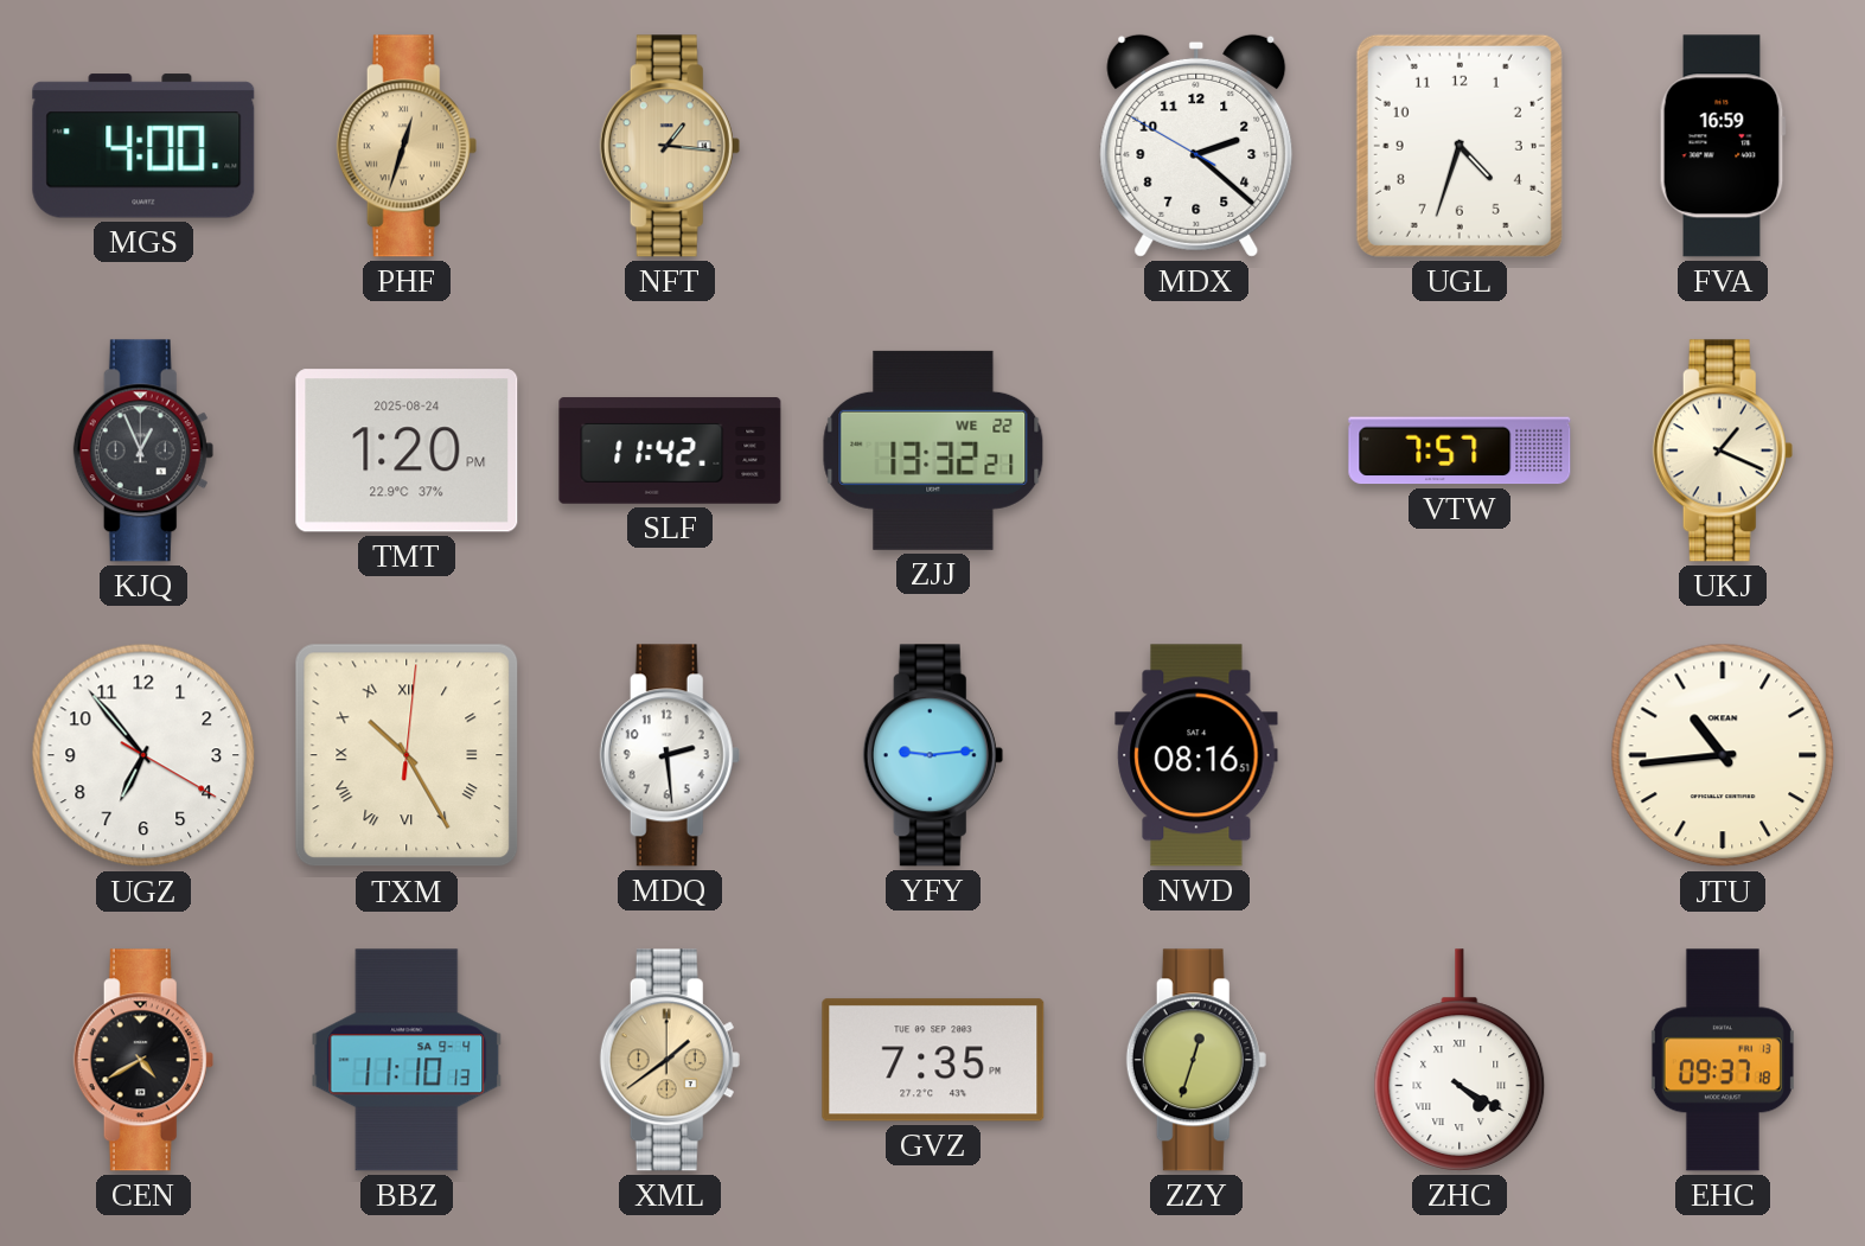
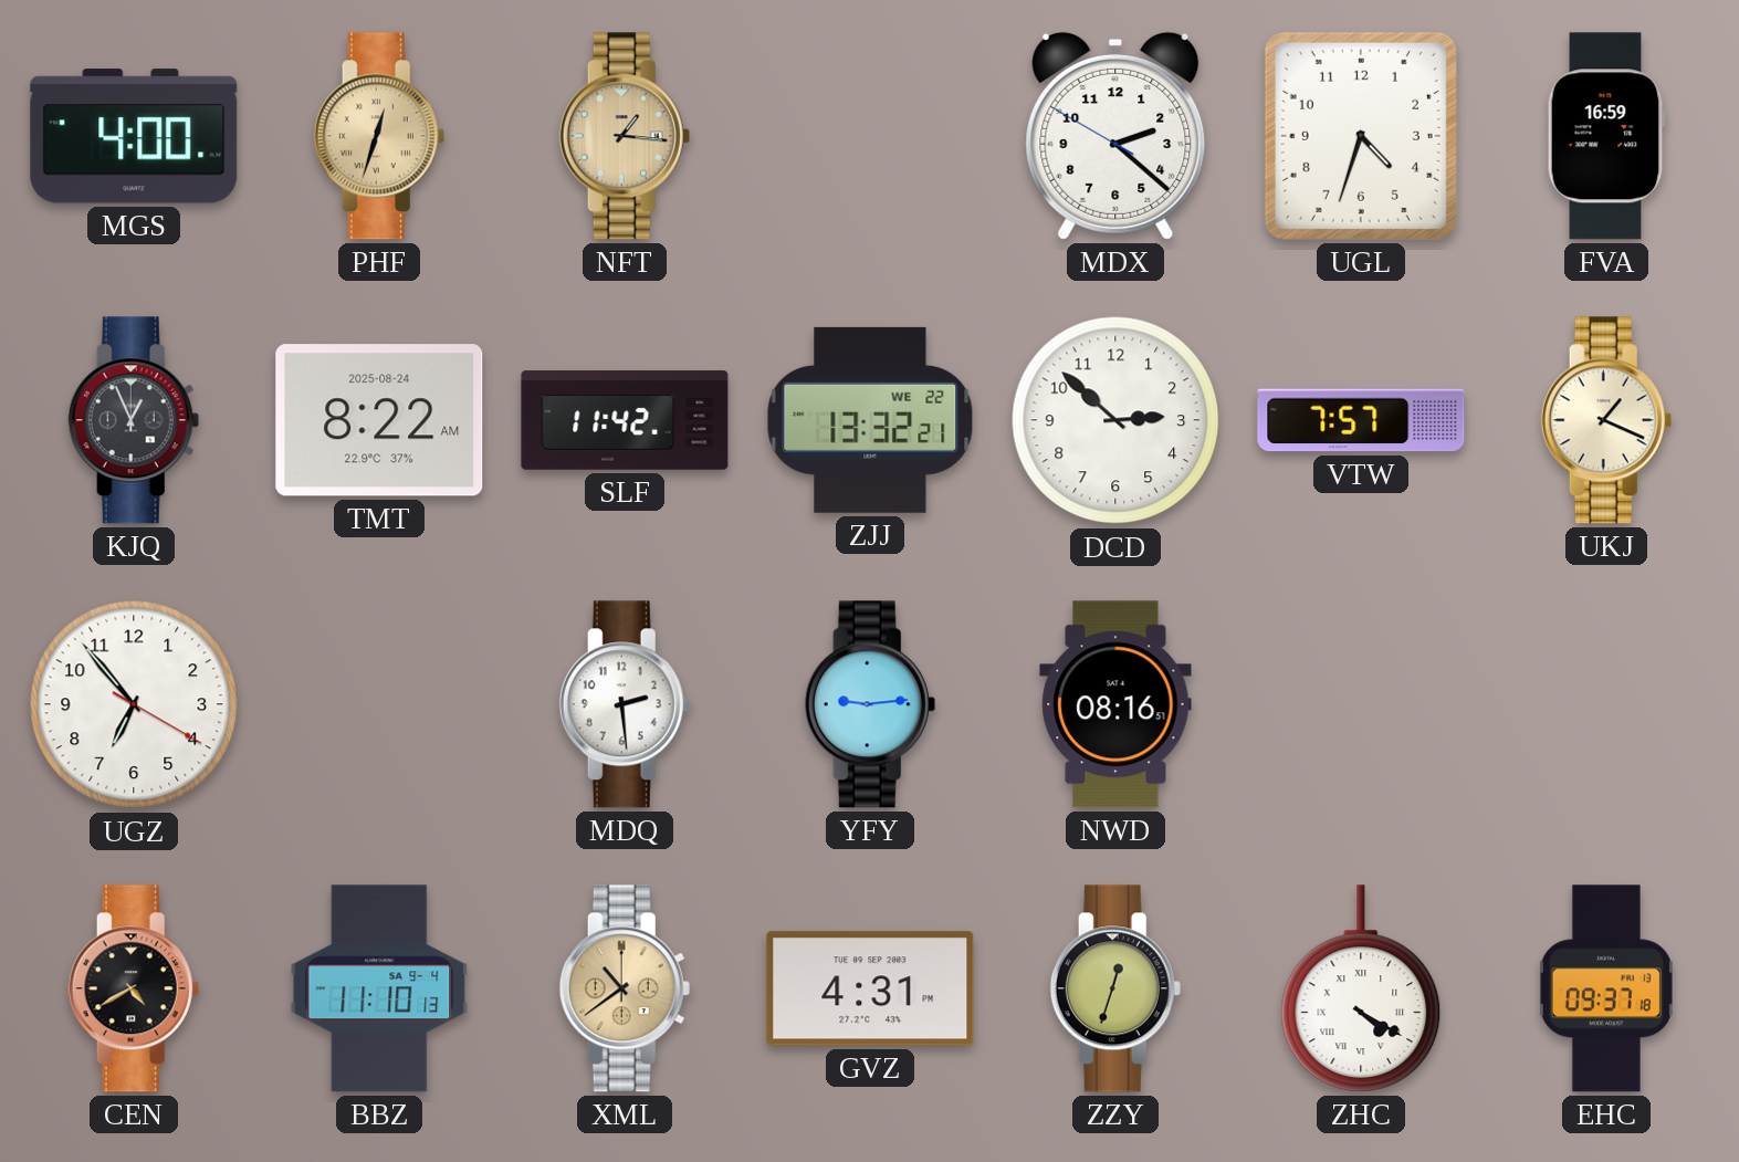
TMT: 1:20 -> 8:22
DCD: none -> 2:52
TXM: 10:25 -> none
JTU: 10:44 -> none
XML: 1:39 -> 10:39
GVZ: 7:35 -> 4:31
